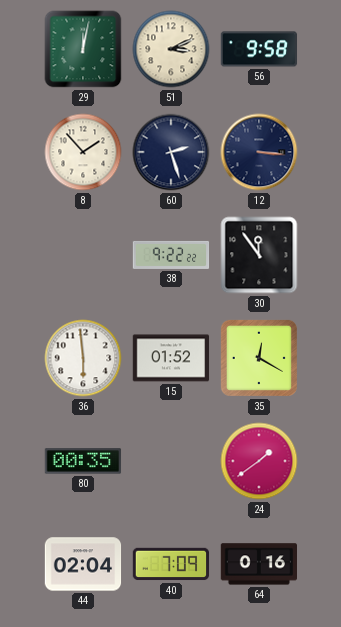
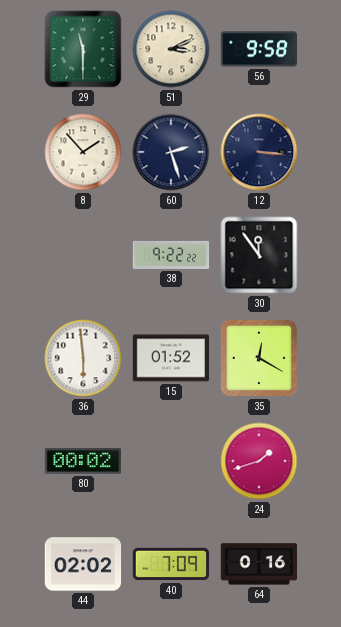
29: 12:02 -> 11:30
80: 00:35 -> 00:02
24: 1:39 -> 1:42
44: 02:04 -> 02:02
